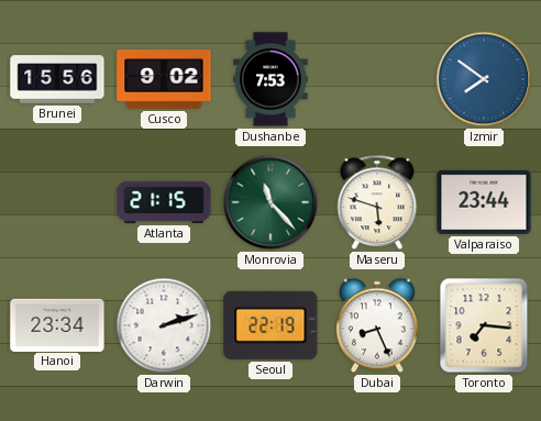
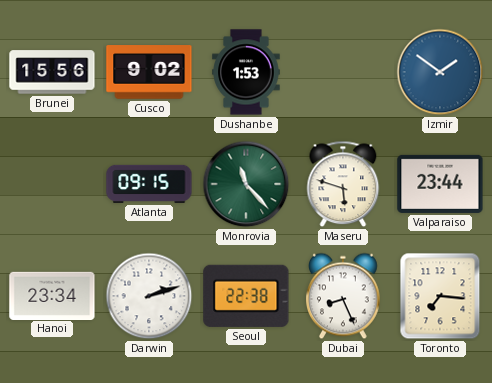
Dushanbe: 7:53 -> 1:53
Izmir: 7:51 -> 1:51
Atlanta: 21:15 -> 09:15
Seoul: 22:19 -> 22:38
